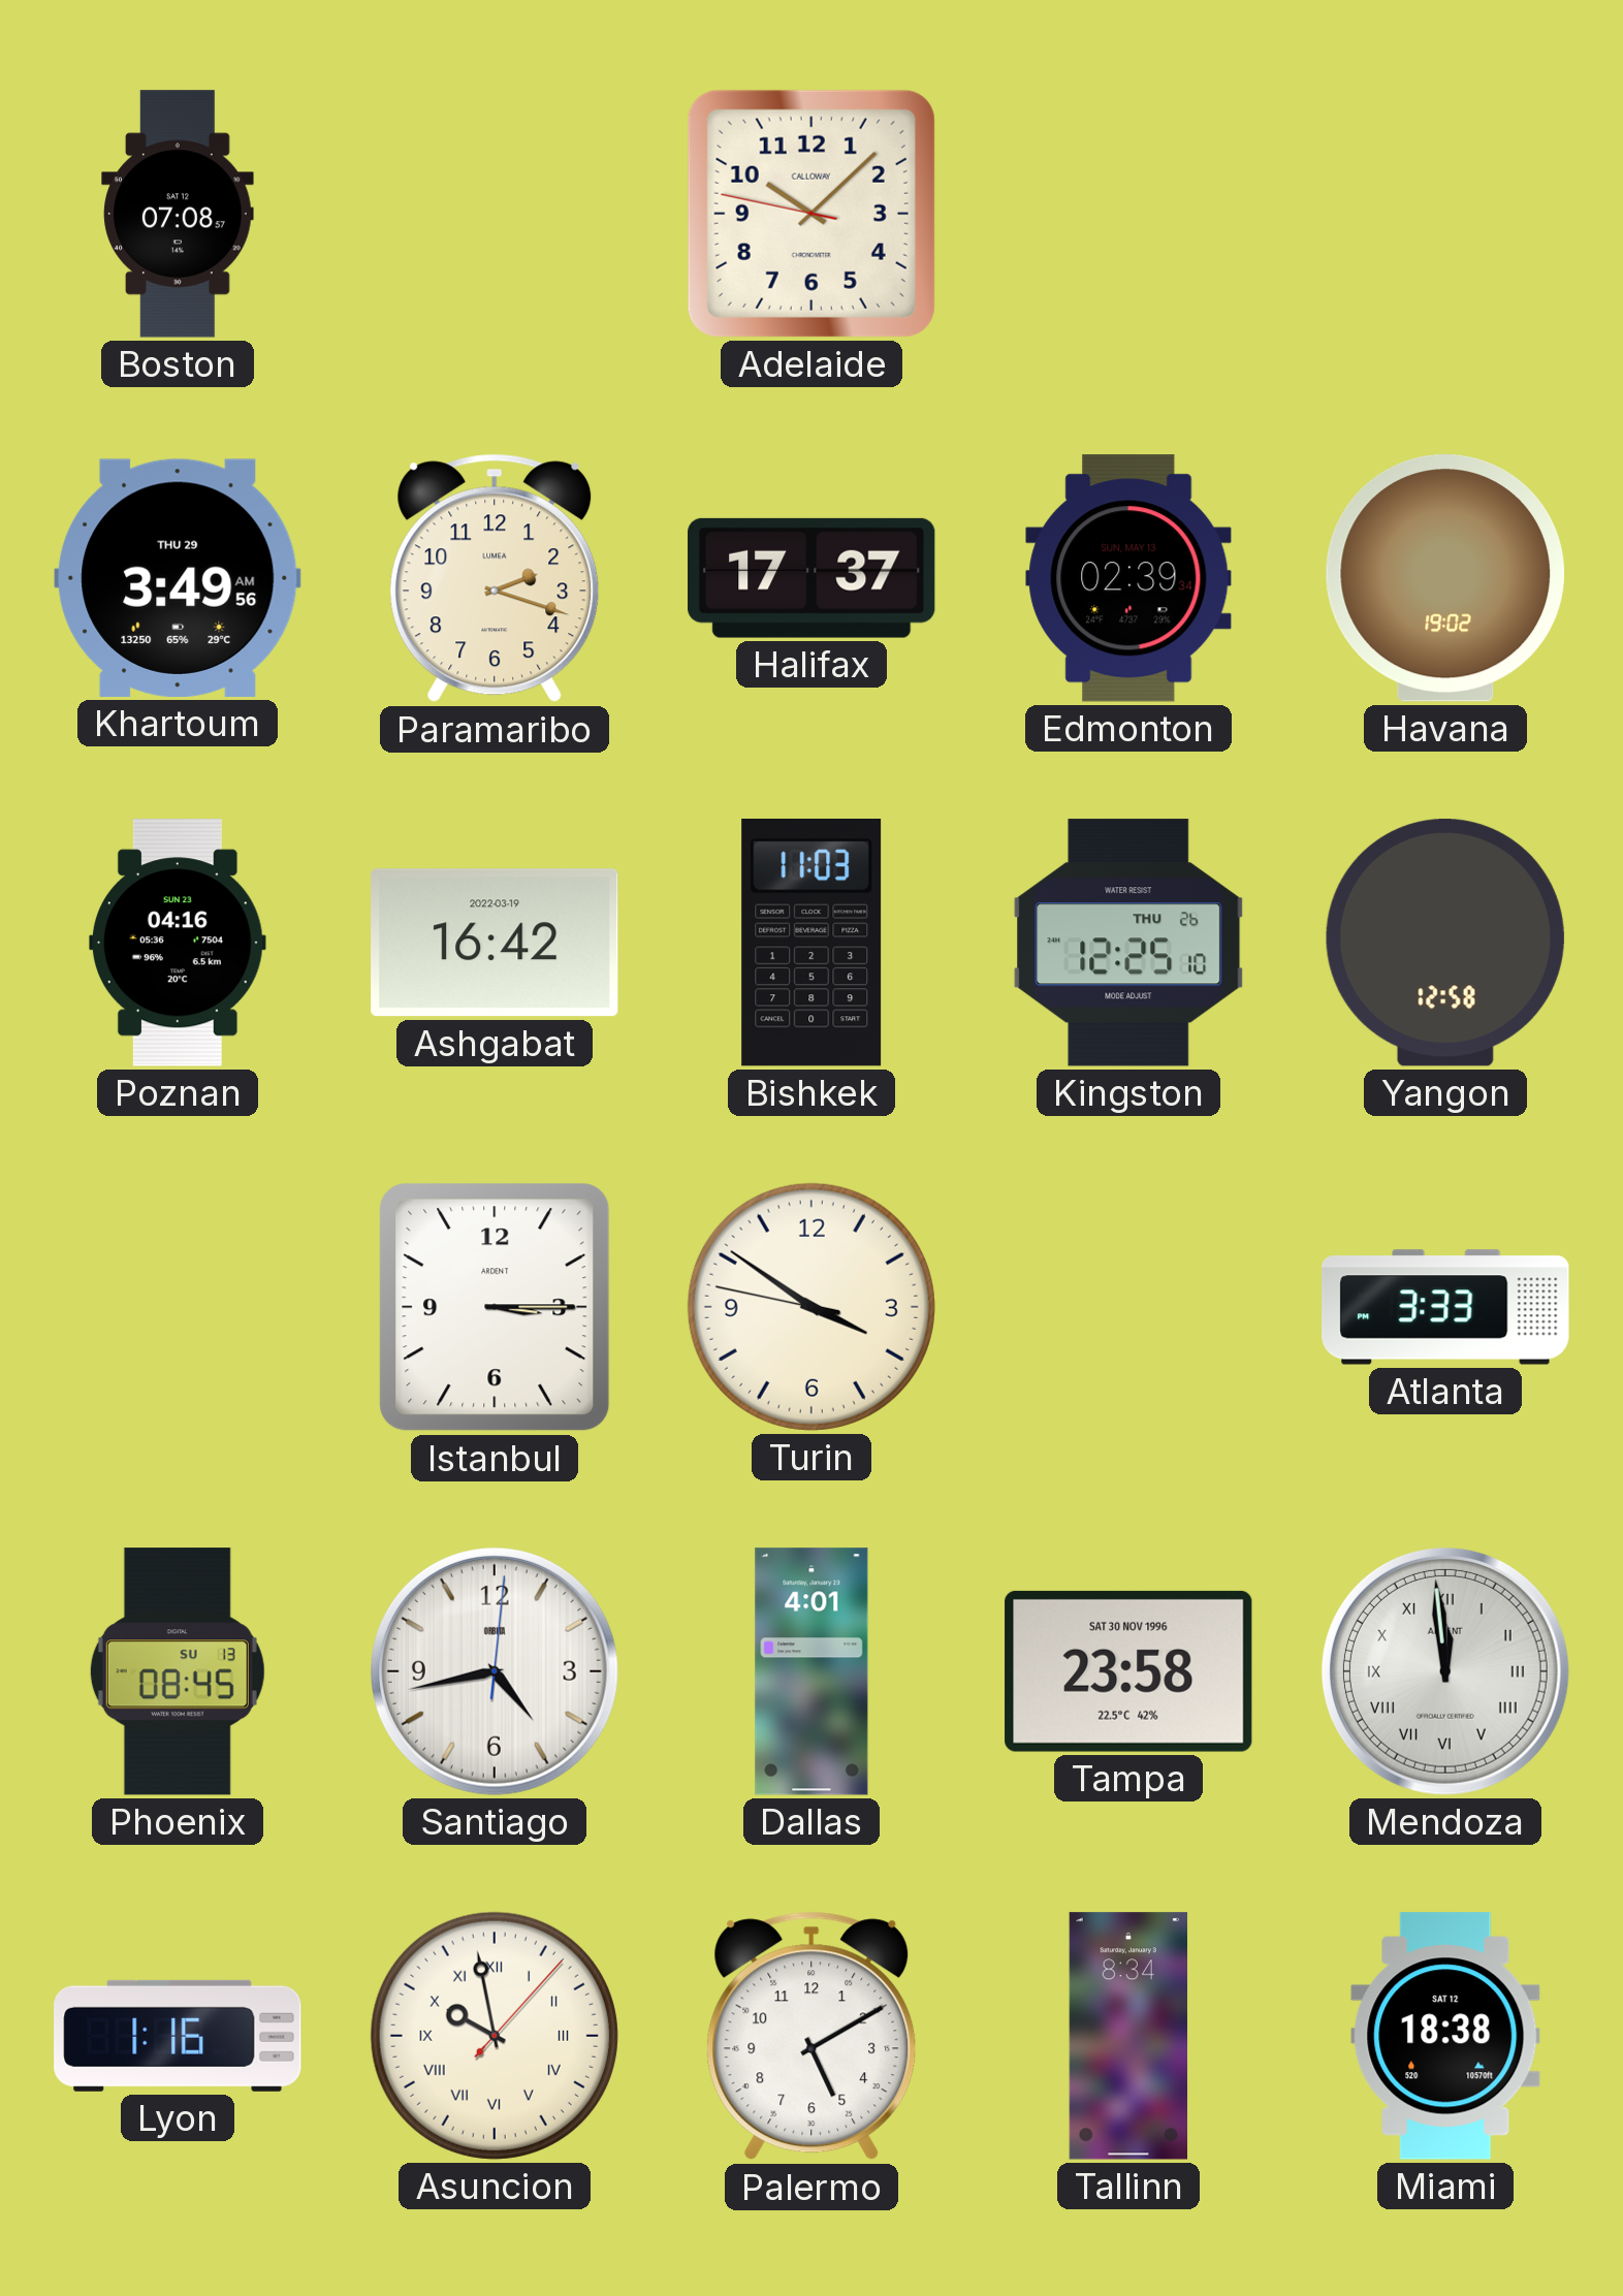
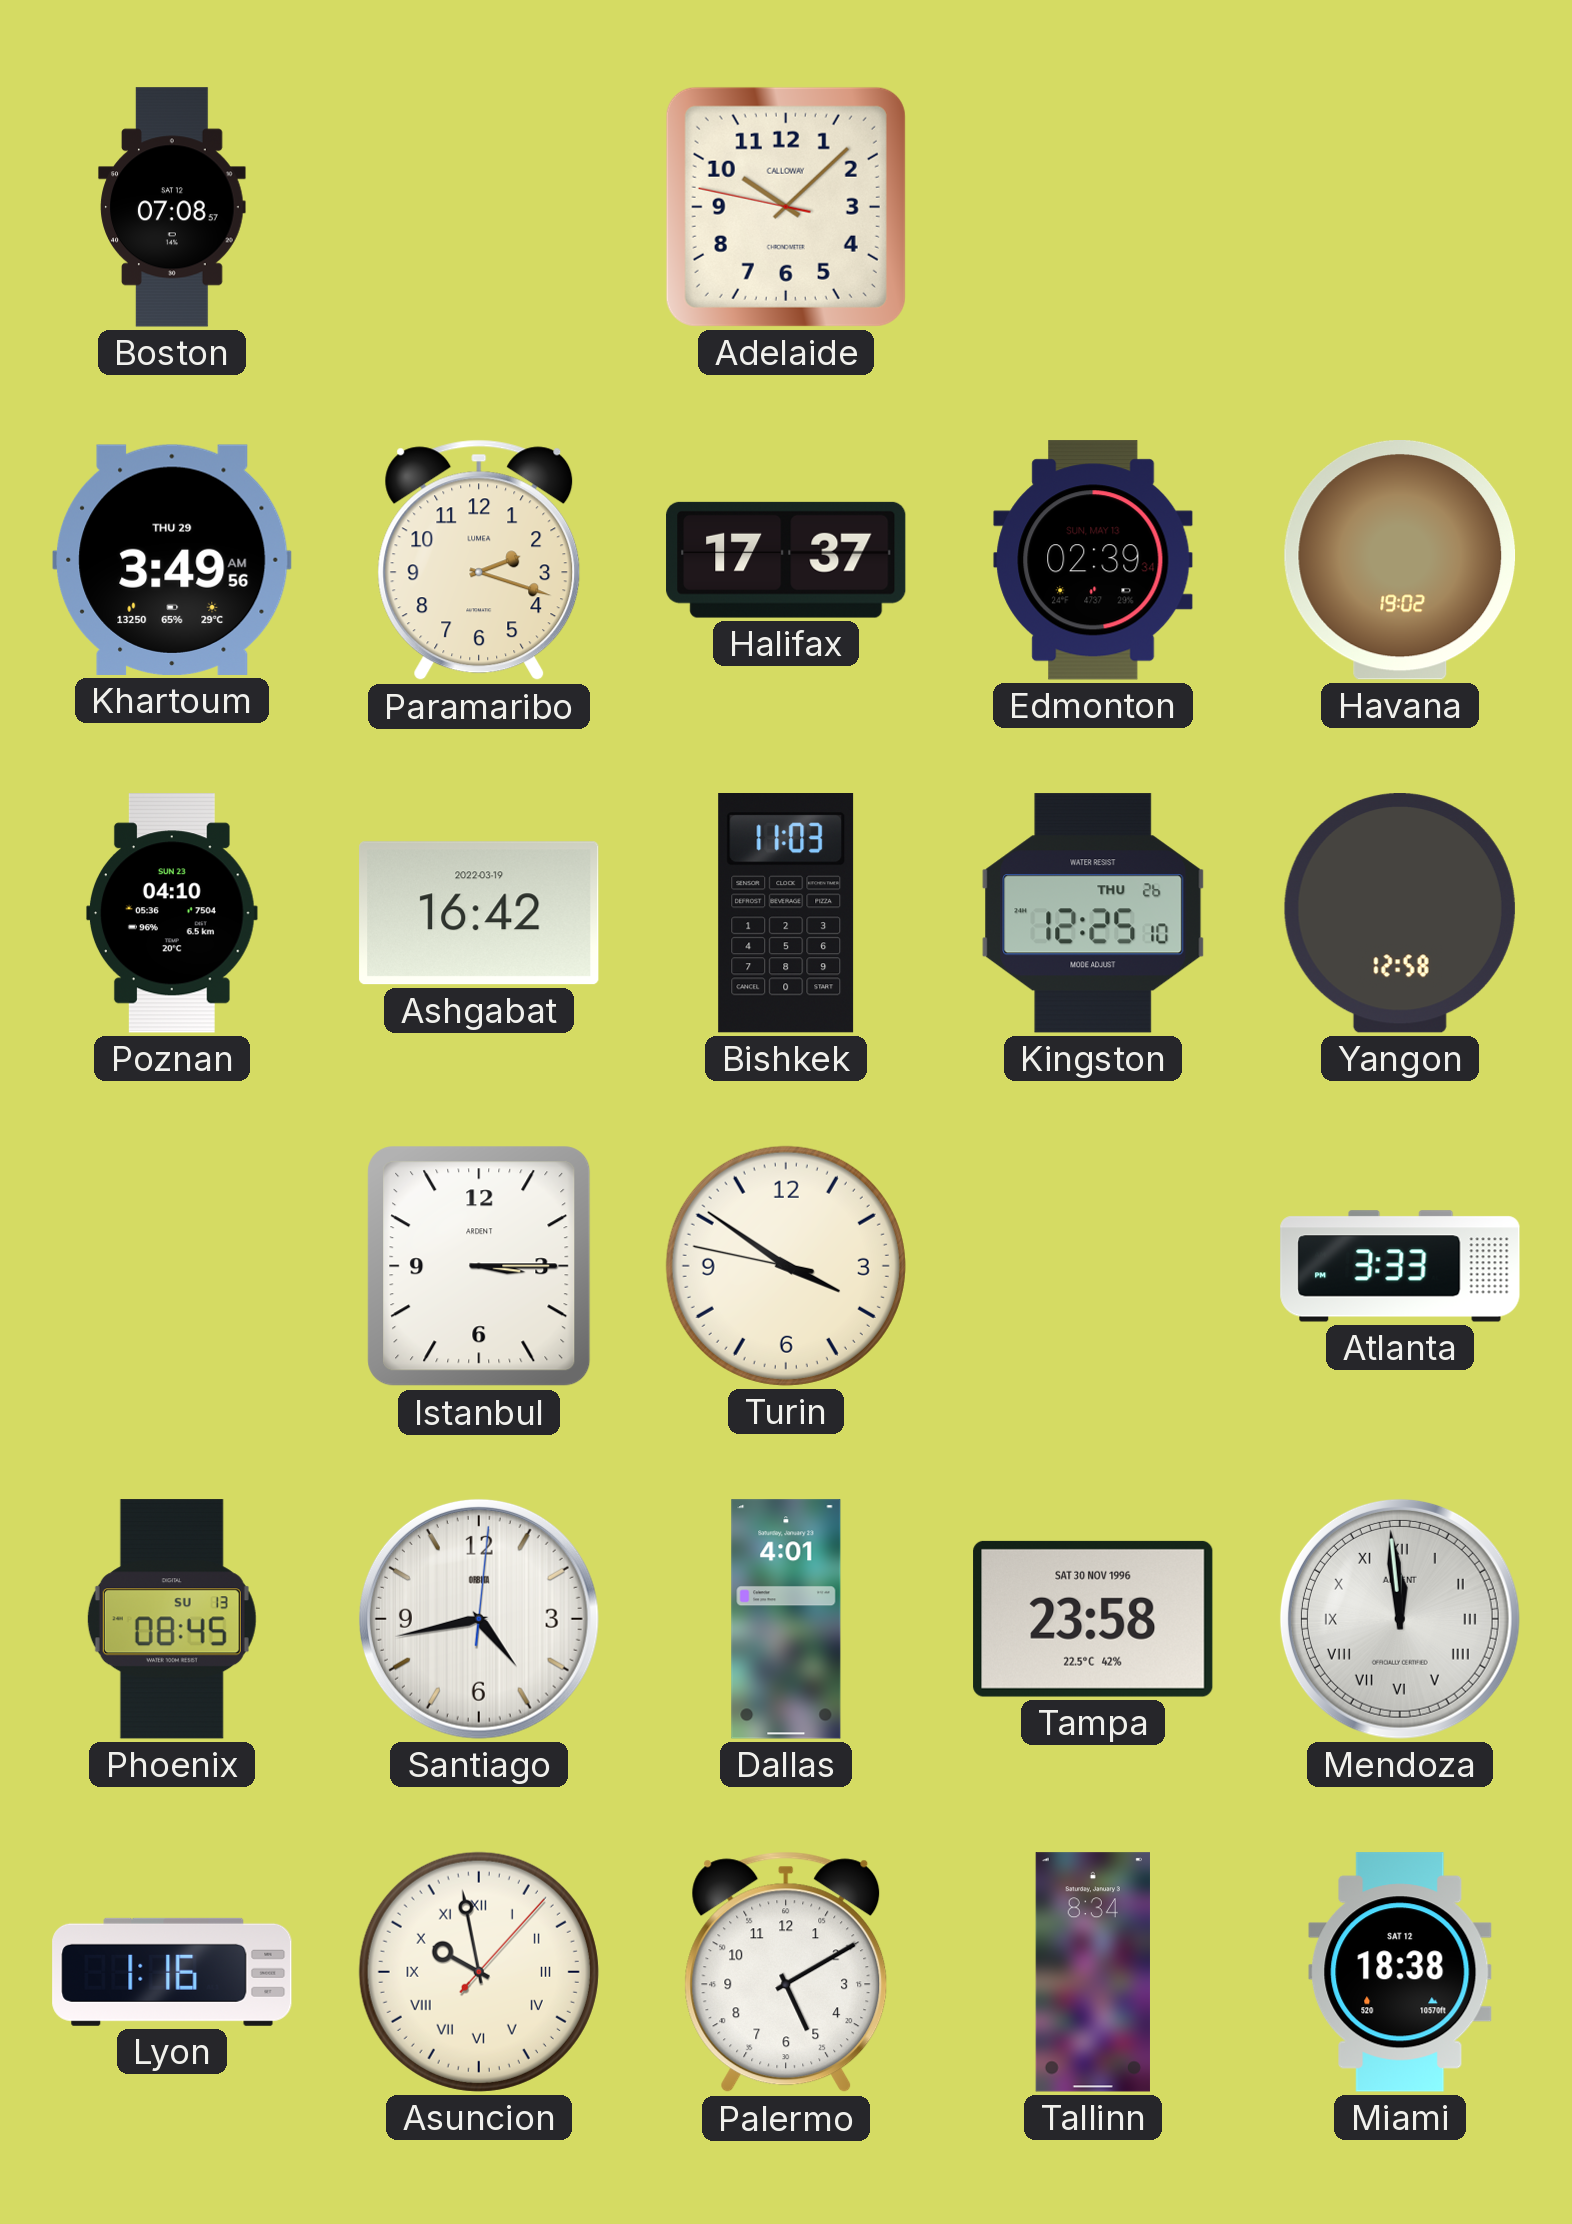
Poznan: 04:16 -> 04:10
